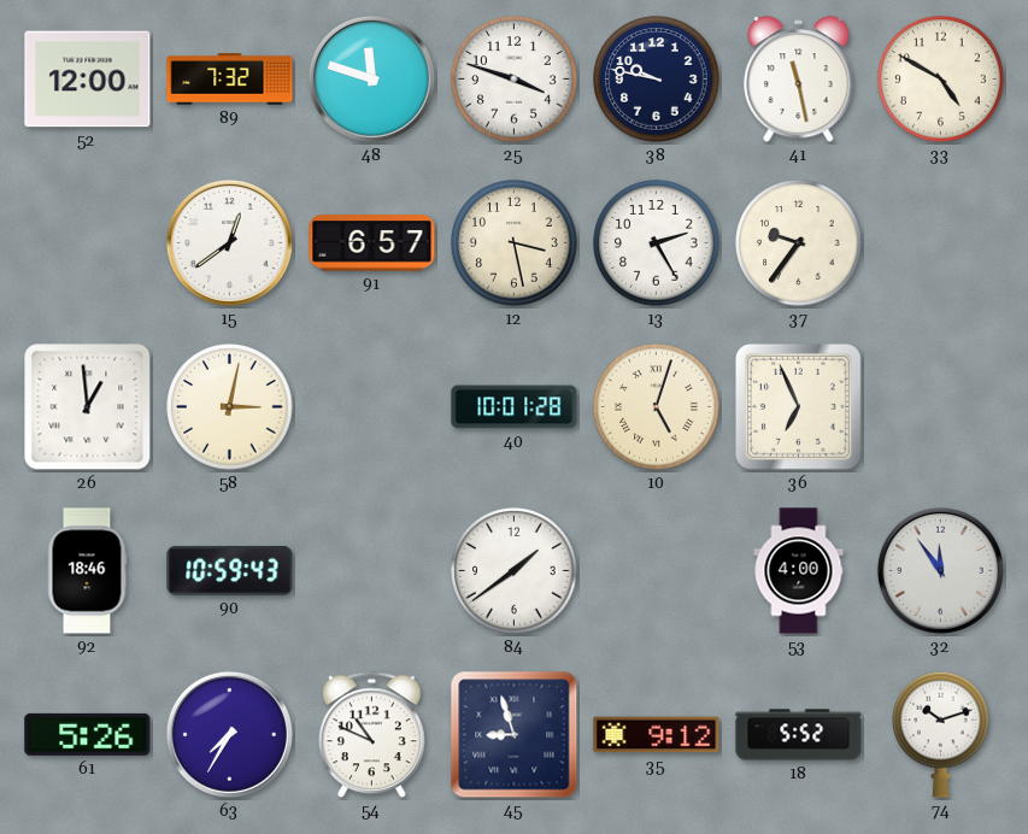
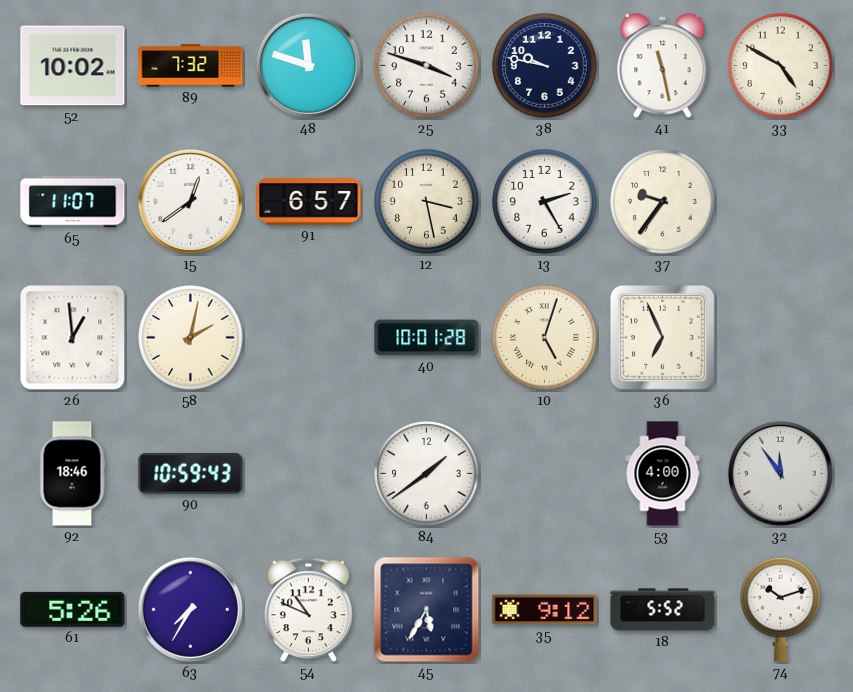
52: 12:00 -> 10:02
65: none -> 11:07
58: 3:02 -> 2:02
45: 8:57 -> 5:35
